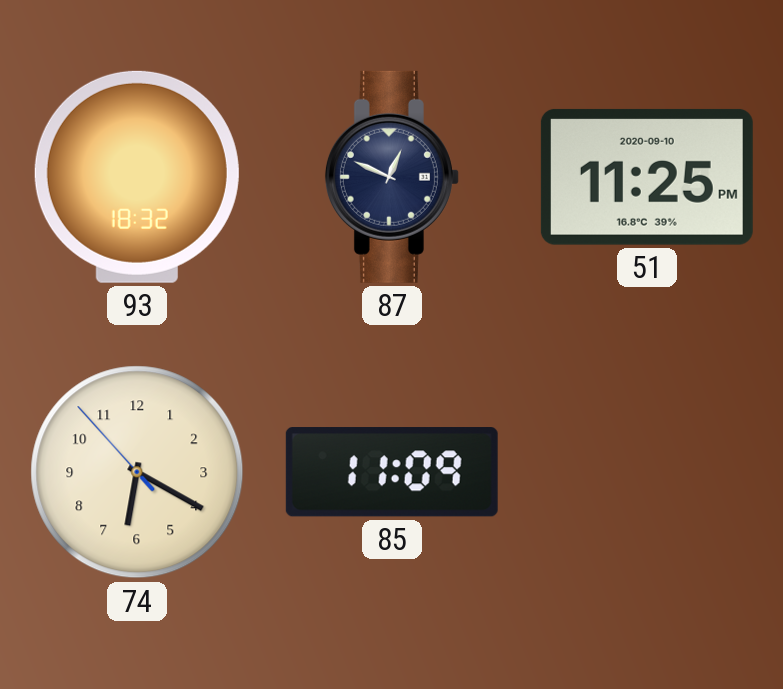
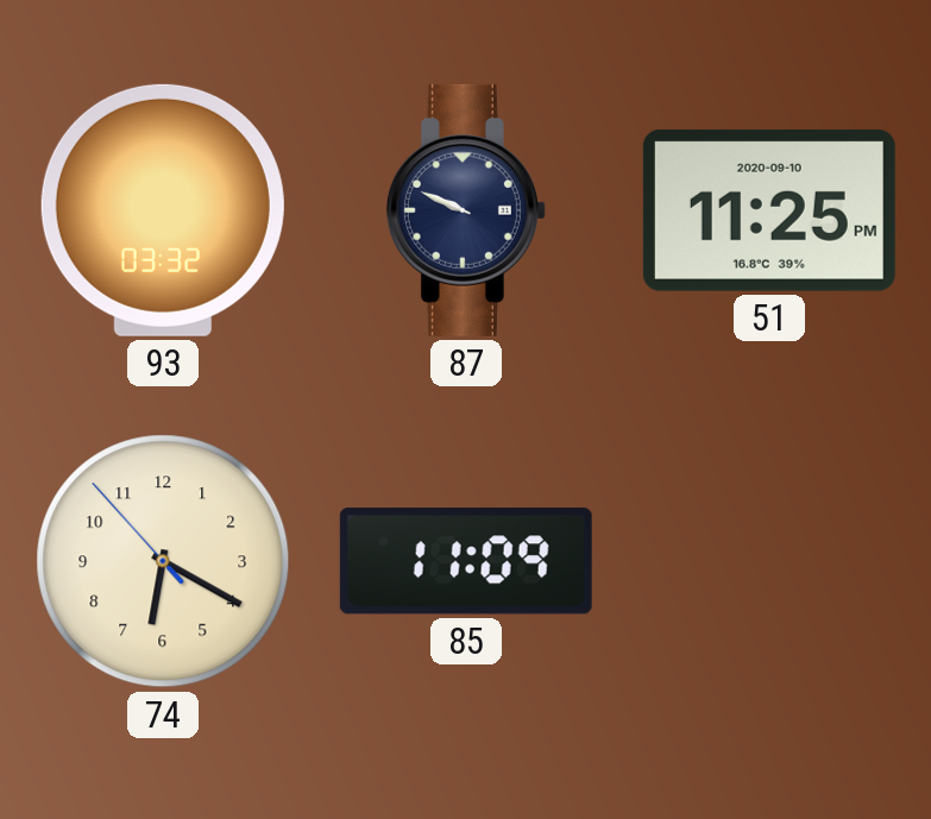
93: 18:32 -> 03:32
87: 12:49 -> 9:49
